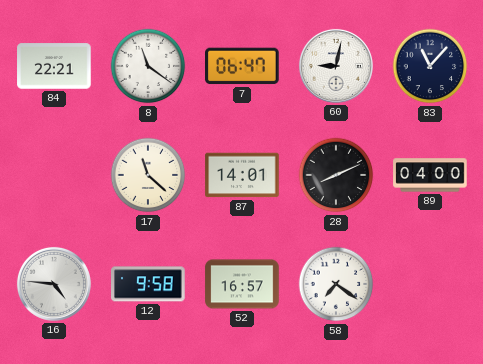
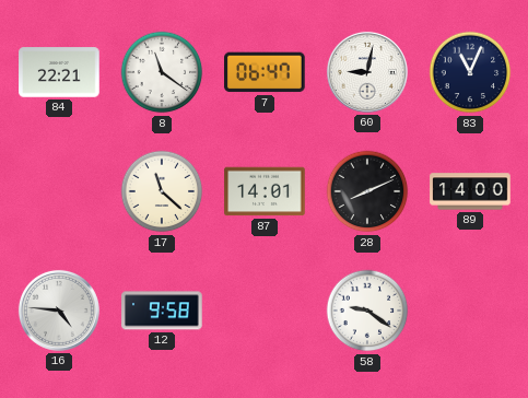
83: 11:07 -> 11:04
89: 04:00 -> 14:00
52: 16:57 -> none
58: 7:21 -> 9:21
